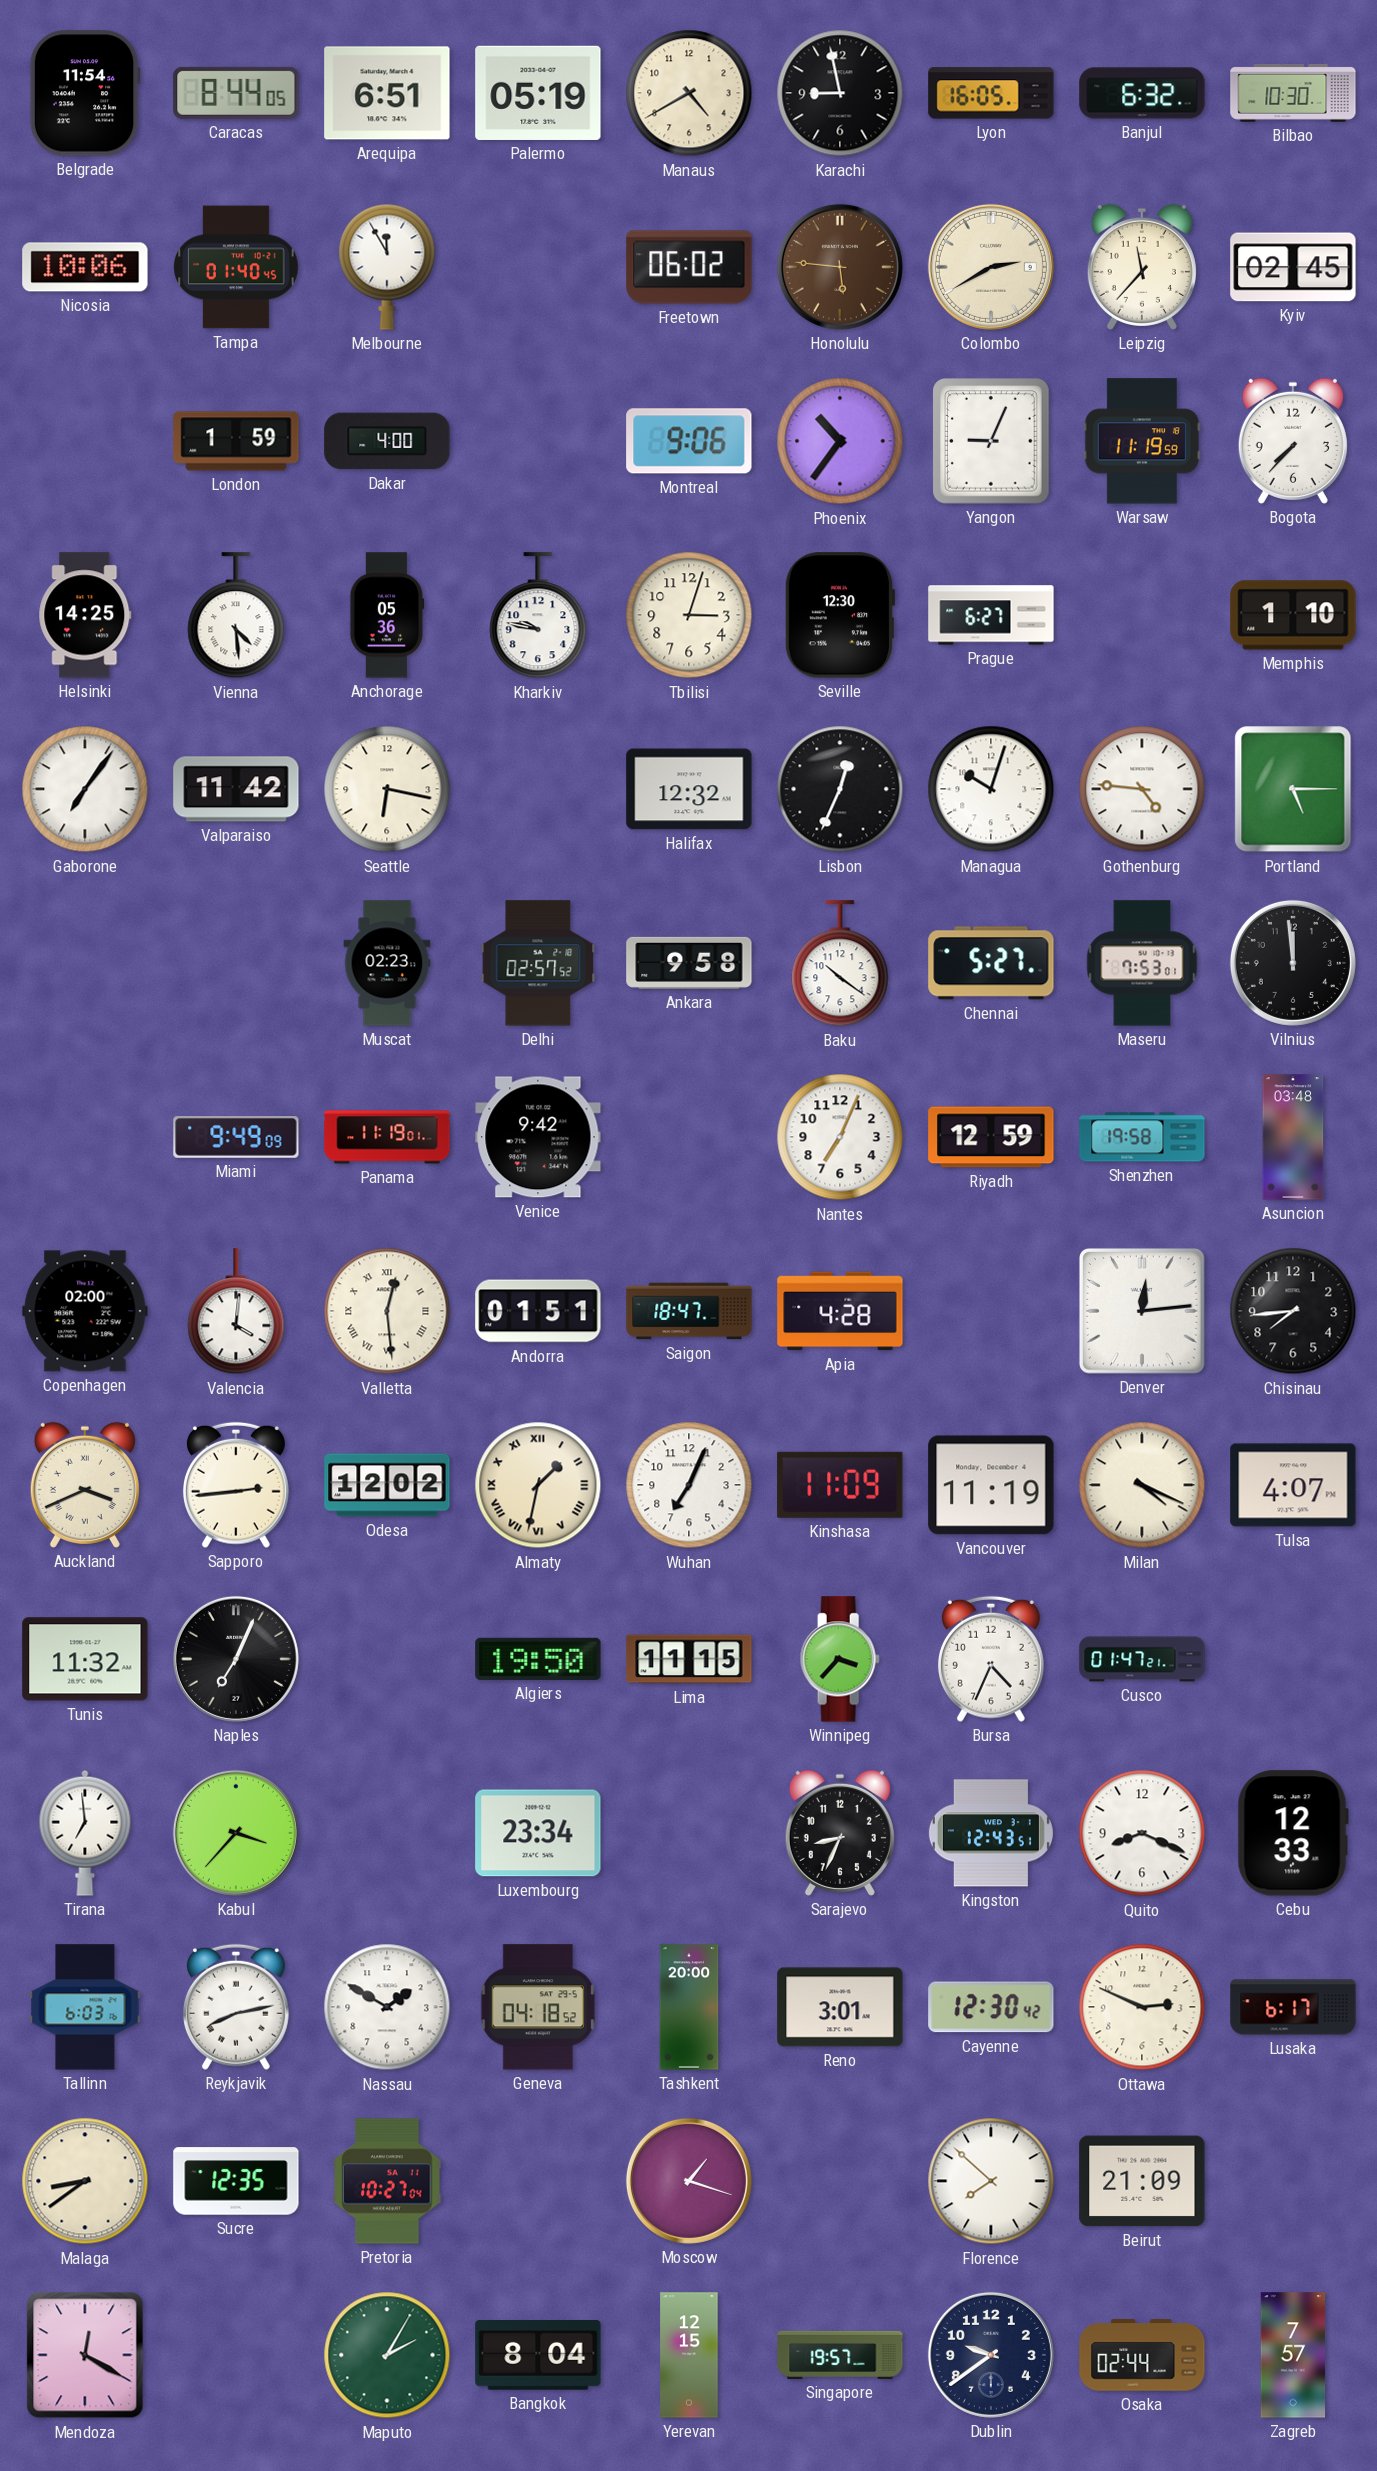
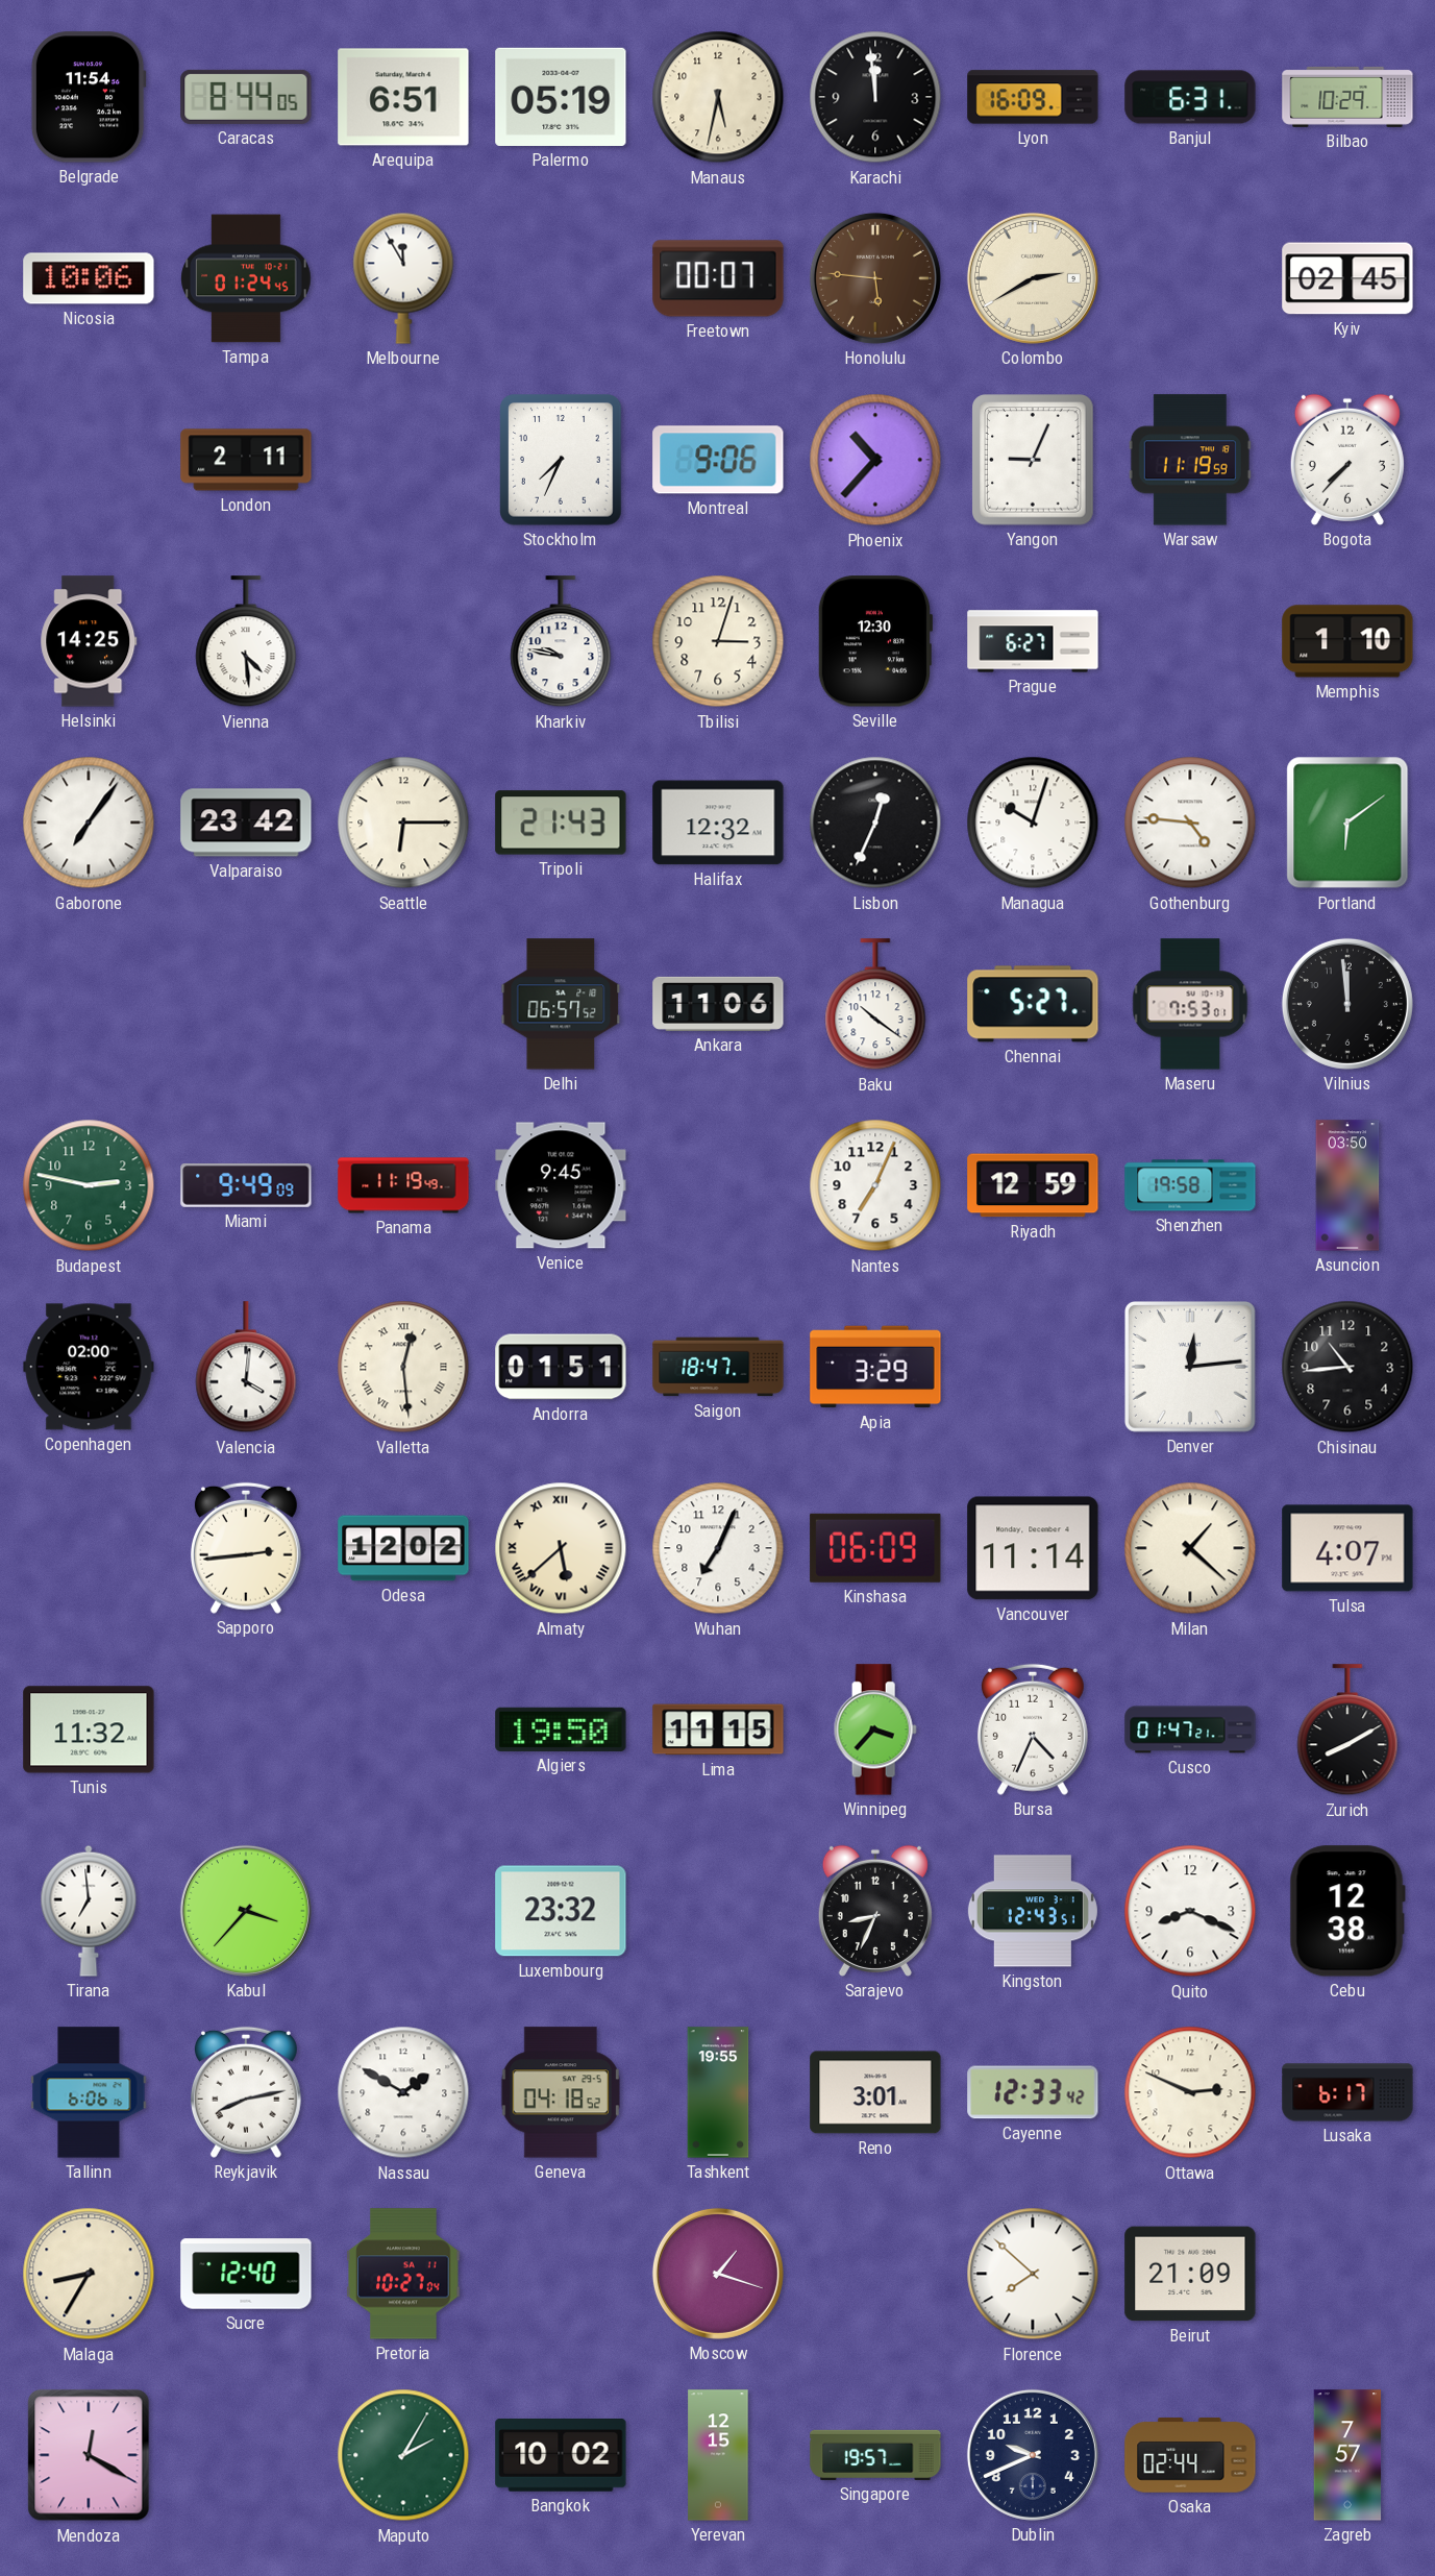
Manaus: 4:40 -> 5:32
Karachi: 8:58 -> 11:59
Lyon: 16:05 -> 16:09
Banjul: 6:32 -> 6:31
Bilbao: 10:30 -> 10:29
Tampa: 01:40 -> 01:24
Freetown: 06:02 -> 00:07
Leipzig: 11:37 -> none
London: 1:59 -> 2:11
Dakar: 4:00 -> none
Stockholm: none -> 7:34
Phoenix: 10:36 -> 10:37
Anchorage: 05:36 -> none
Valparaiso: 11:42 -> 23:42
Seattle: 6:17 -> 6:15
Tripoli: none -> 21:43
Portland: 5:15 -> 6:09
Muscat: 02:23 -> none
Delhi: 02:57 -> 06:57
Ankara: 9:58 -> 11:06
Budapest: none -> 2:47
Panama: 11:19:01 -> 11:19:49
Venice: 9:42 -> 9:45
Asuncion: 03:48 -> 03:50
Apia: 4:28 -> 3:29
Chisinau: 7:44 -> 10:44
Auckland: 3:41 -> none
Almaty: 1:32 -> 5:38
Kinshasa: 11:09 -> 06:09
Vancouver: 11:19 -> 11:14
Milan: 4:19 -> 1:22
Naples: 7:04 -> none
Zurich: none -> 8:10
Luxembourg: 23:34 -> 23:32
Cebu: 12:33 -> 12:38
Tallinn: 6:03 -> 6:06
Tashkent: 20:00 -> 19:55
Cayenne: 12:30 -> 12:33
Malaga: 8:39 -> 8:35
Sucre: 12:35 -> 12:40
Bangkok: 8:04 -> 10:02
Dublin: 9:39 -> 9:41
